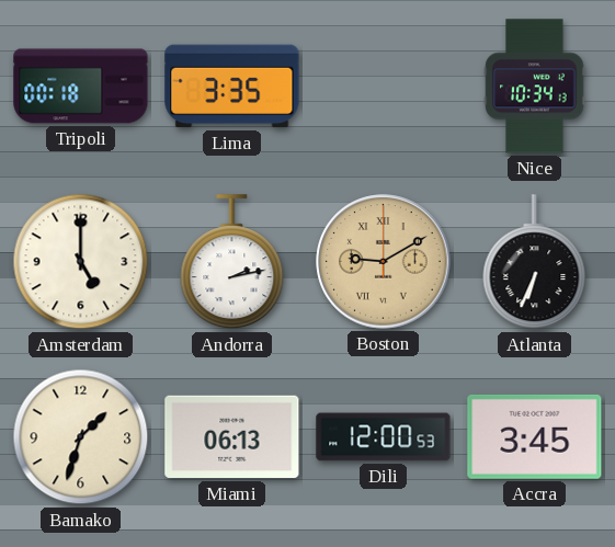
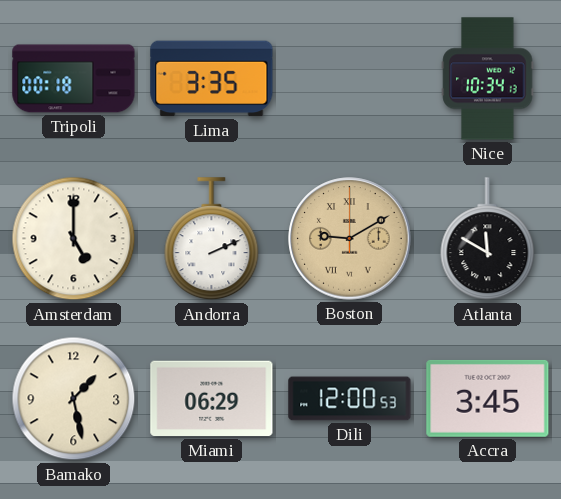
Andorra: 2:13 -> 2:11
Atlanta: 6:34 -> 11:50
Bamako: 1:33 -> 1:28
Miami: 06:13 -> 06:29
